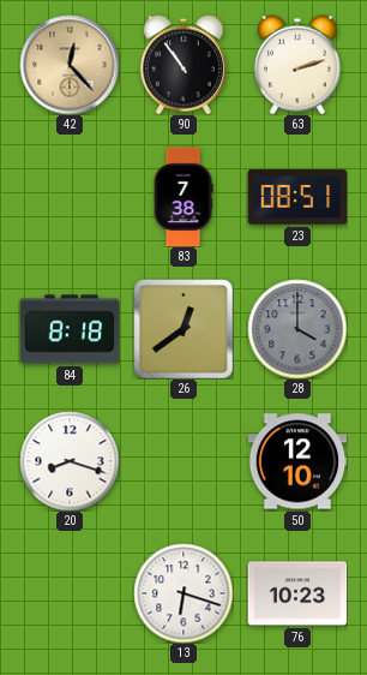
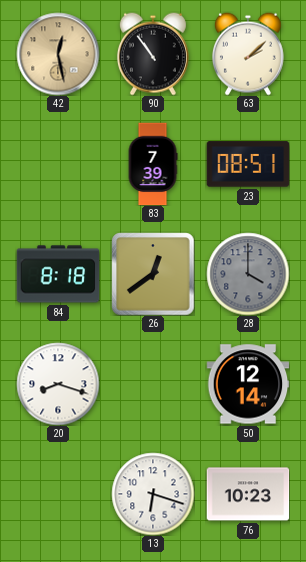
42: 12:23 -> 12:28
63: 2:12 -> 2:08
83: 7:38 -> 7:39
50: 12:10 -> 12:14
